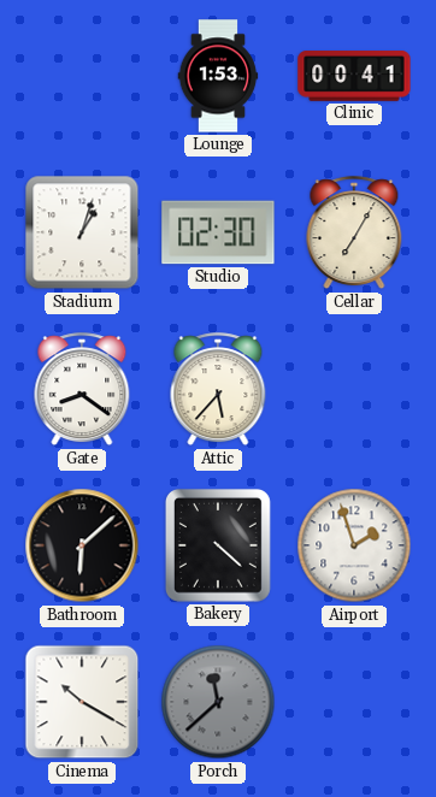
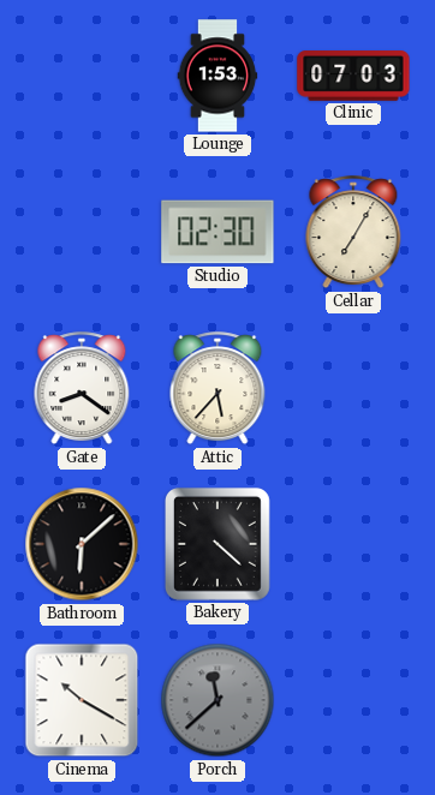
Clinic: 00:41 -> 07:03
Stadium: 1:03 -> none
Airport: 1:57 -> none
